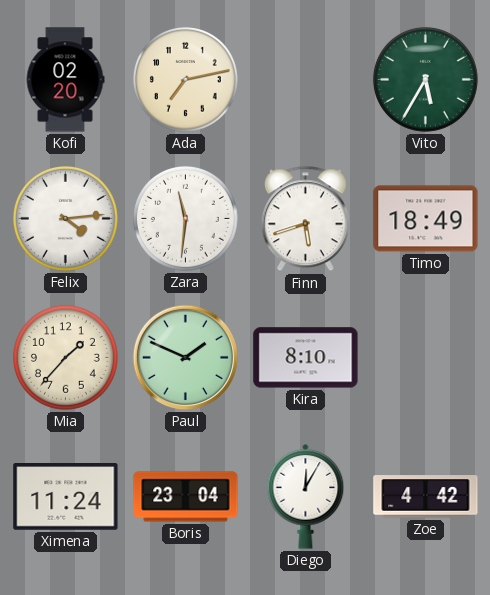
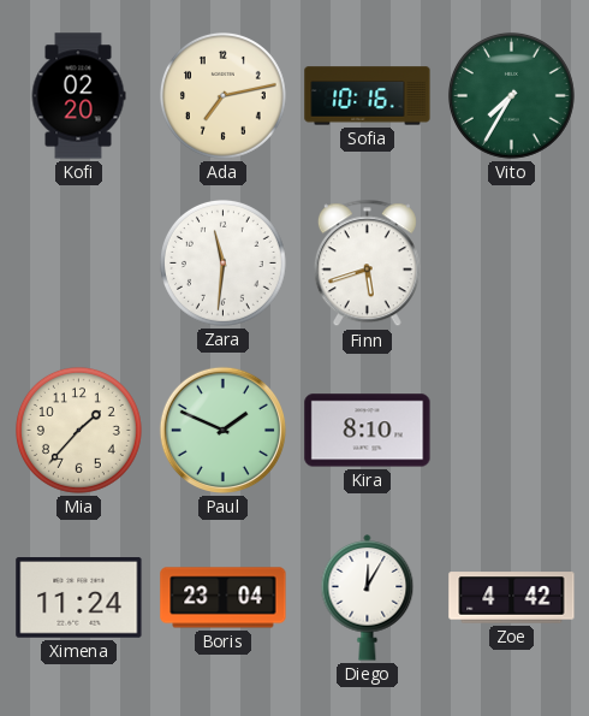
Sofia: none -> 10:16
Vito: 5:35 -> 7:35
Felix: 4:14 -> none
Timo: 18:49 -> none
